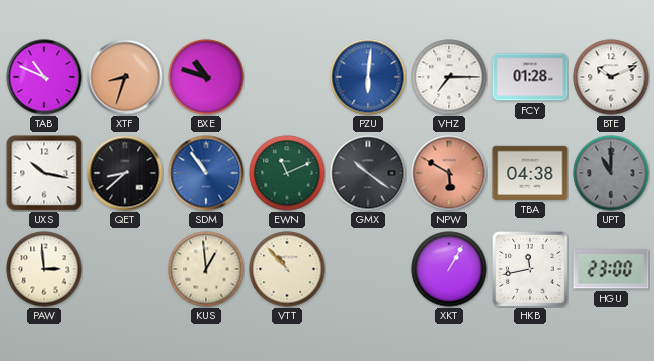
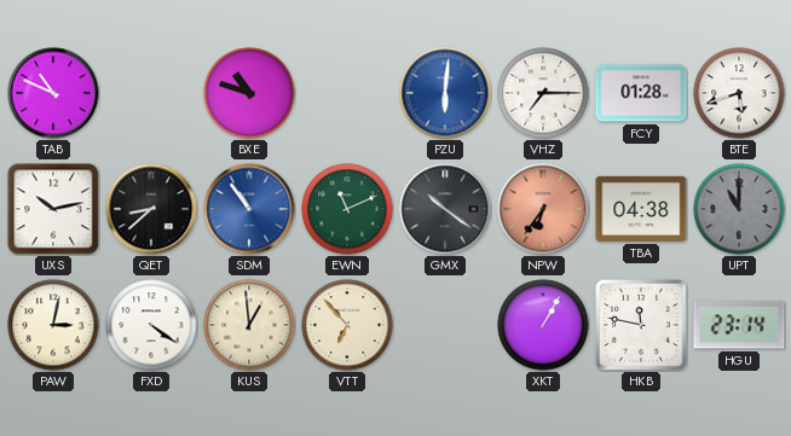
XTF: 8:33 -> none
BTE: 10:11 -> 5:42
UXS: 10:17 -> 10:13
NPW: 5:50 -> 6:36
PAW: 2:59 -> 3:02
FXD: none -> 4:21
VTT: 10:53 -> 6:53
HKB: 11:43 -> 11:47
HGU: 23:00 -> 23:14
